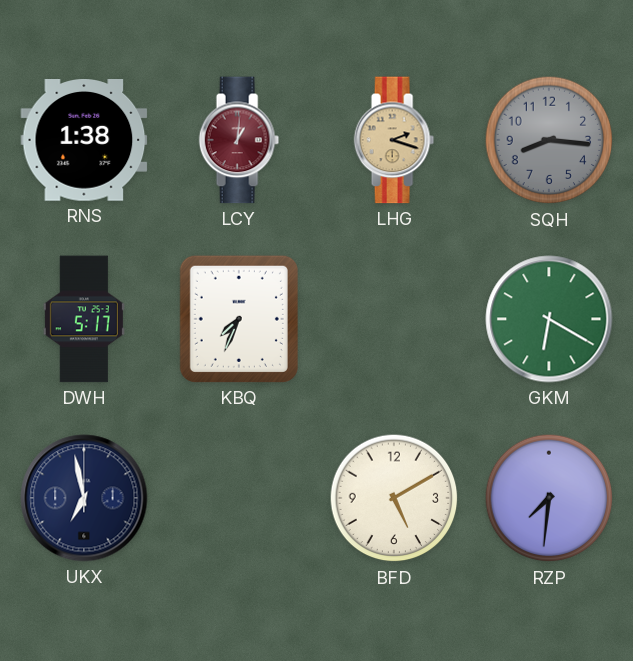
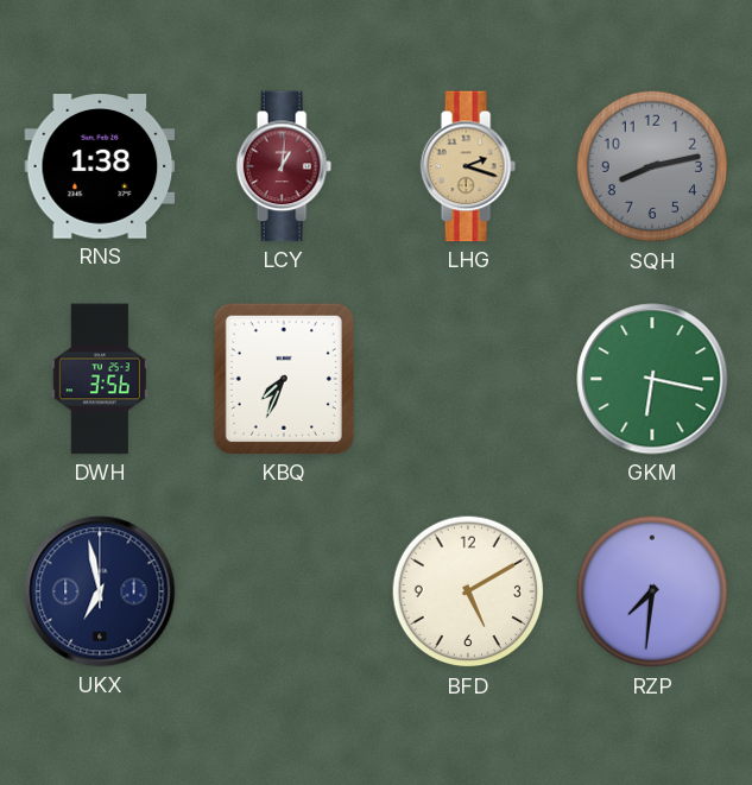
SQH: 8:16 -> 8:13
DWH: 5:17 -> 3:56
GKM: 6:20 -> 6:17
